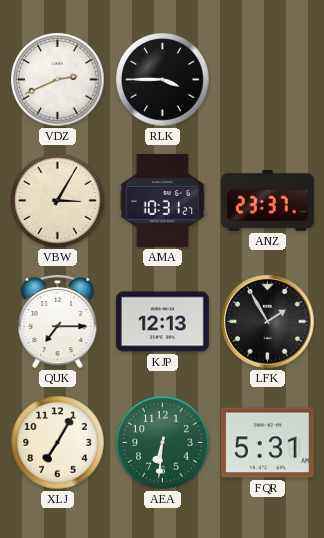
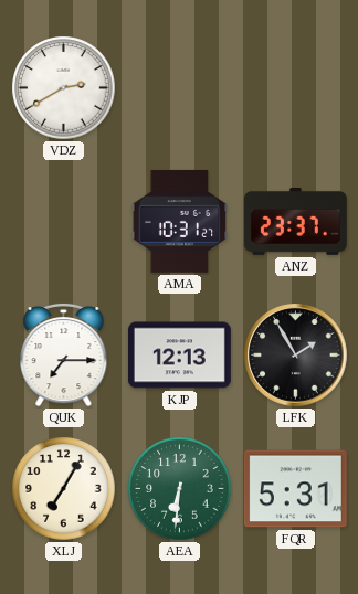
VDZ: 2:41 -> 2:40
RLK: 3:45 -> none
VBW: 3:05 -> none
